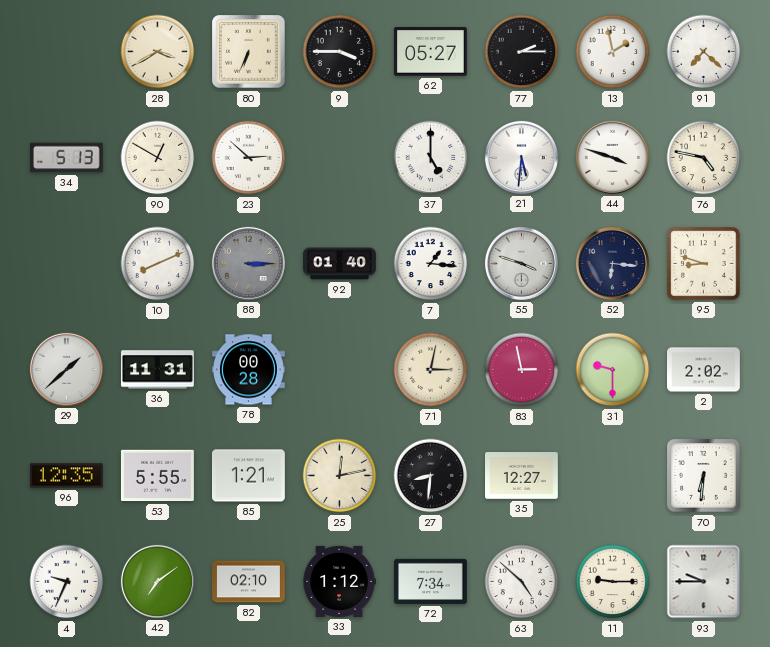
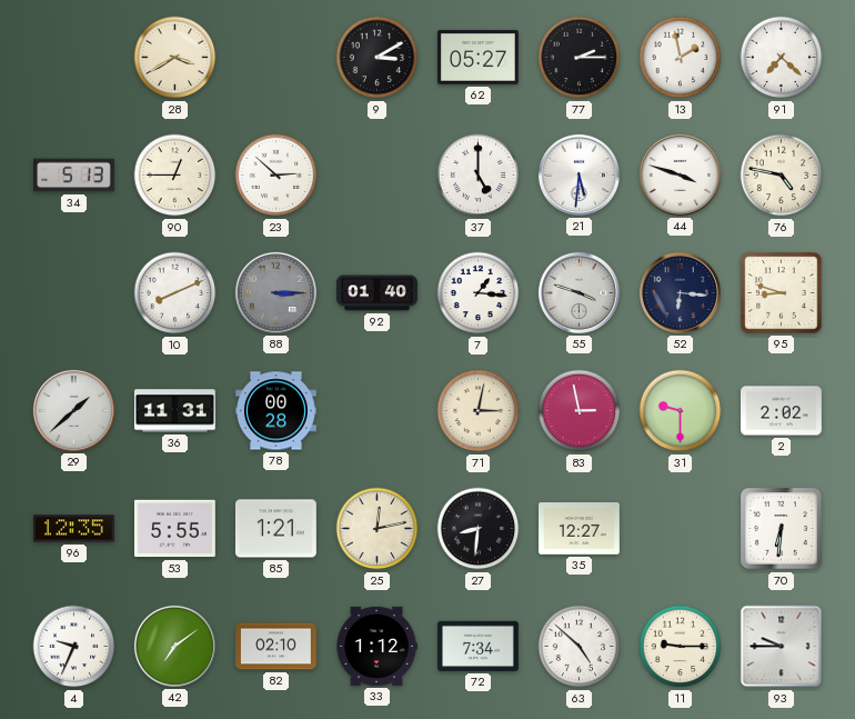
80: 6:34 -> none
9: 3:45 -> 3:10
90: 12:50 -> 12:45
